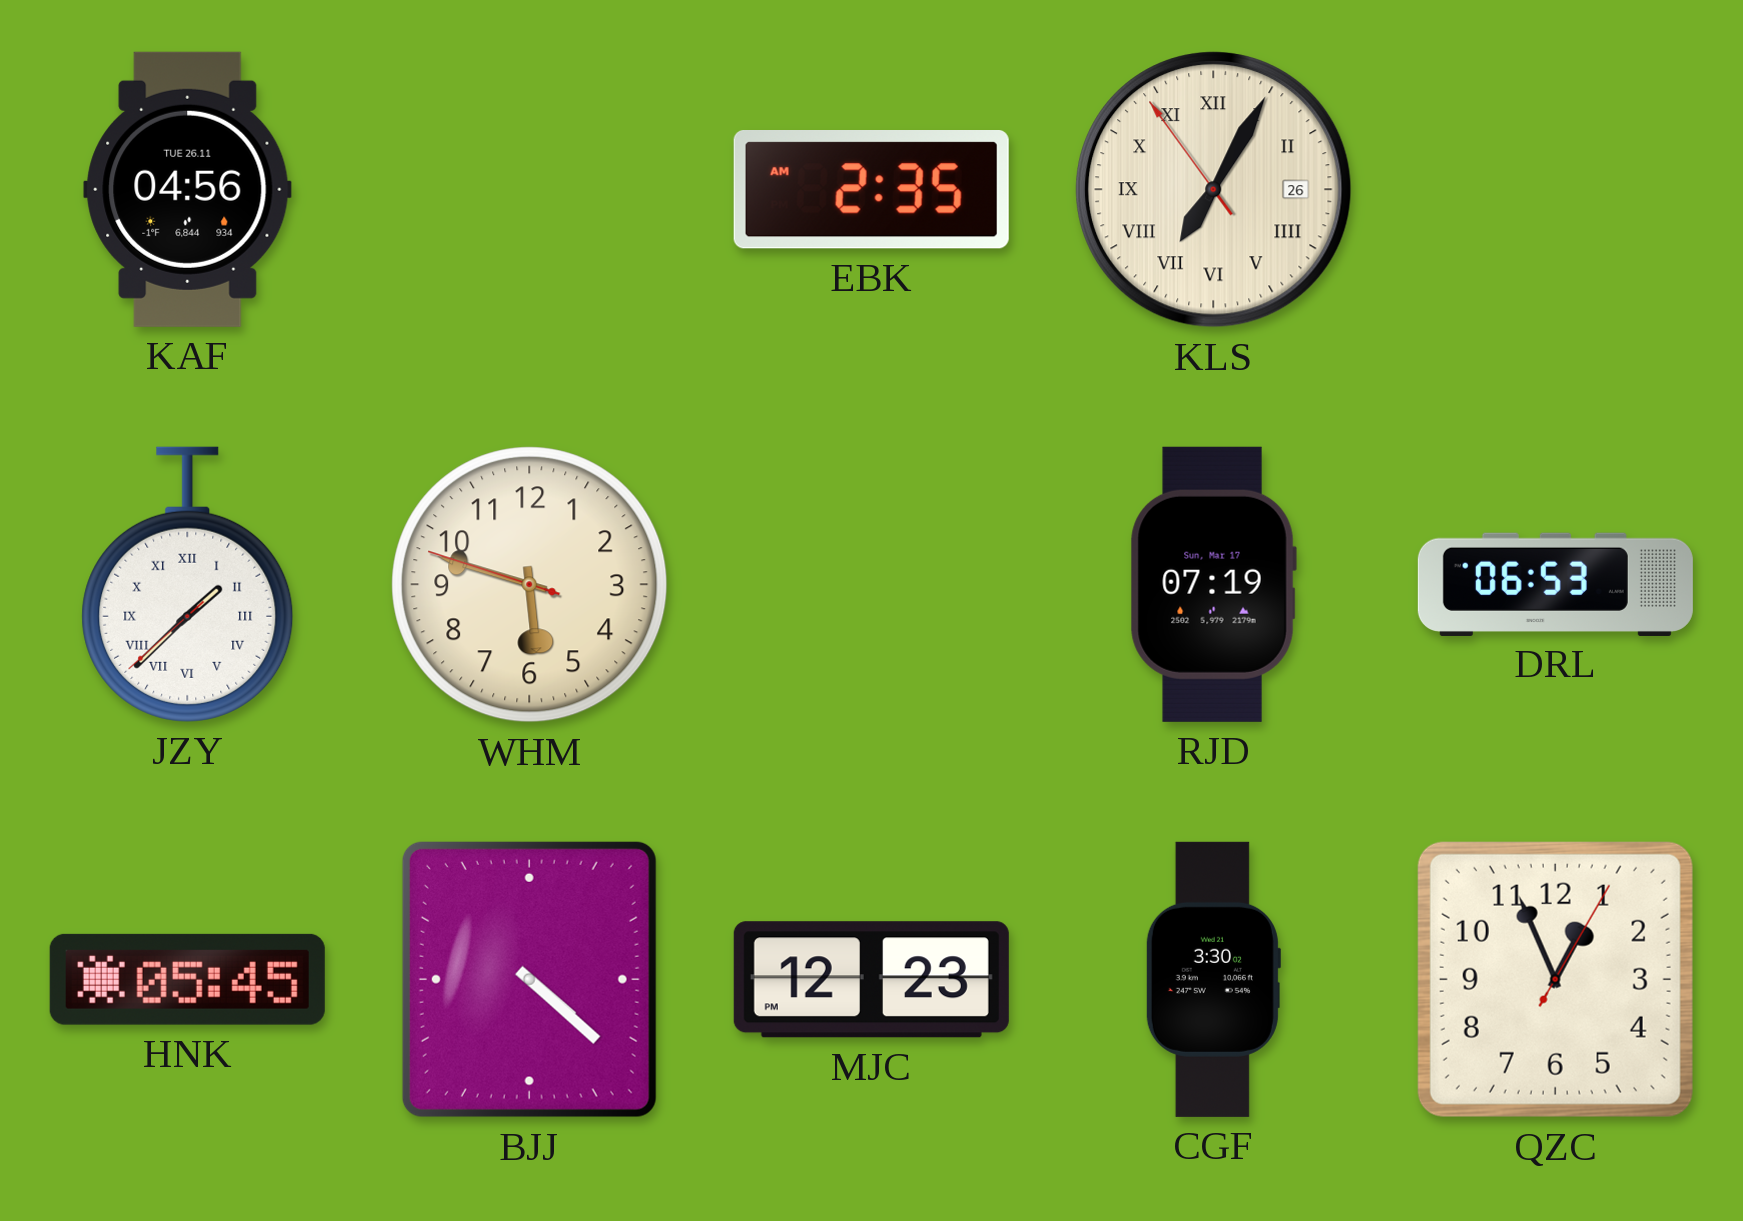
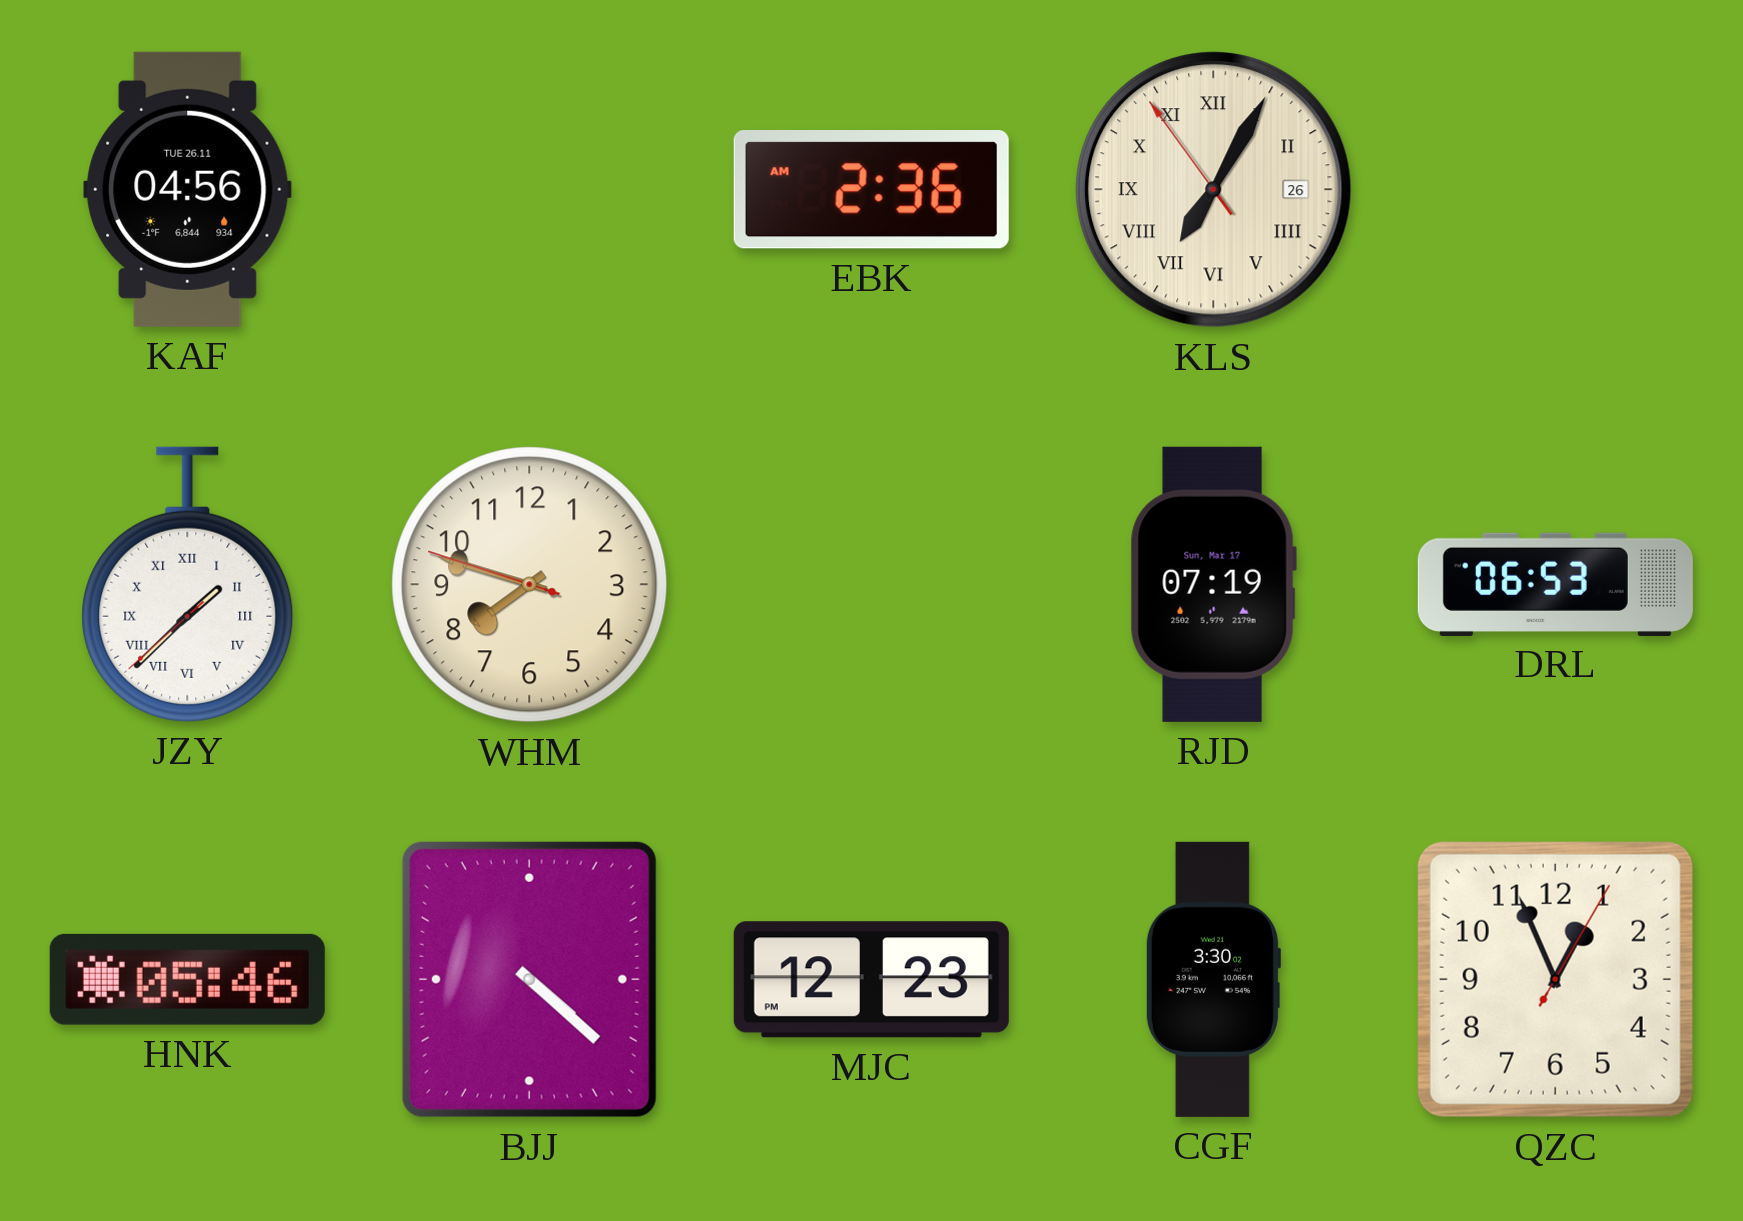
EBK: 2:35 -> 2:36
WHM: 5:47 -> 7:47
HNK: 05:45 -> 05:46
